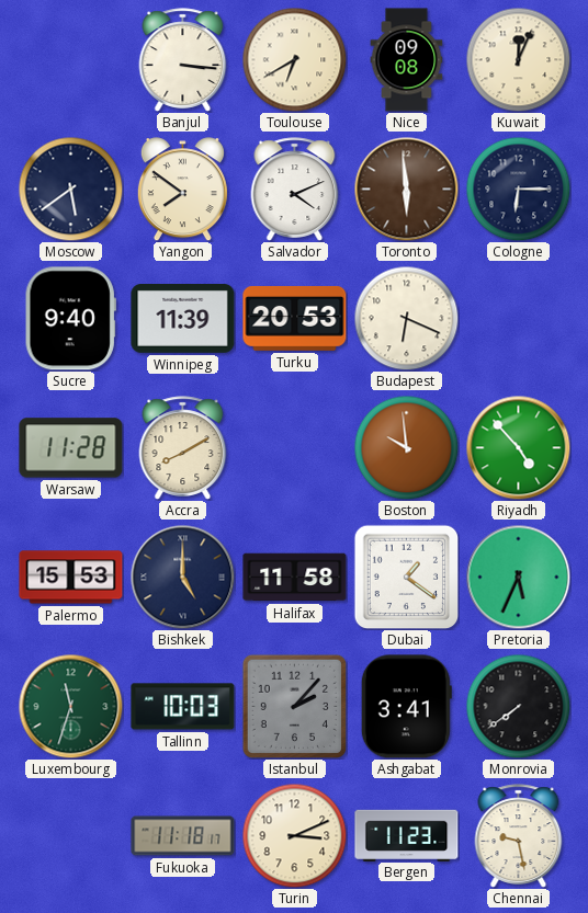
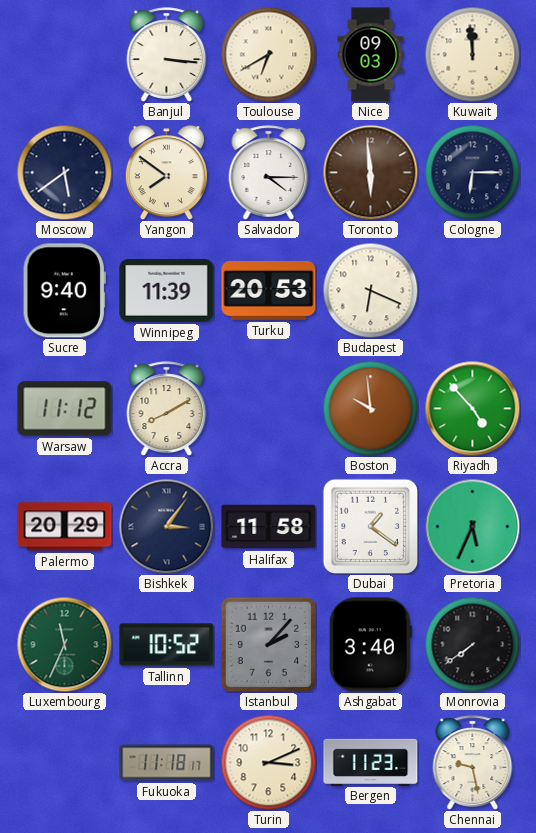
Nice: 09:08 -> 09:03
Kuwait: 12:04 -> 11:59
Salvador: 4:11 -> 4:15
Warsaw: 11:28 -> 11:12
Palermo: 15:53 -> 20:29
Bishkek: 5:00 -> 3:06
Luxembourg: 11:33 -> 11:34
Tallinn: 10:03 -> 10:52
Ashgabat: 3:41 -> 3:40
